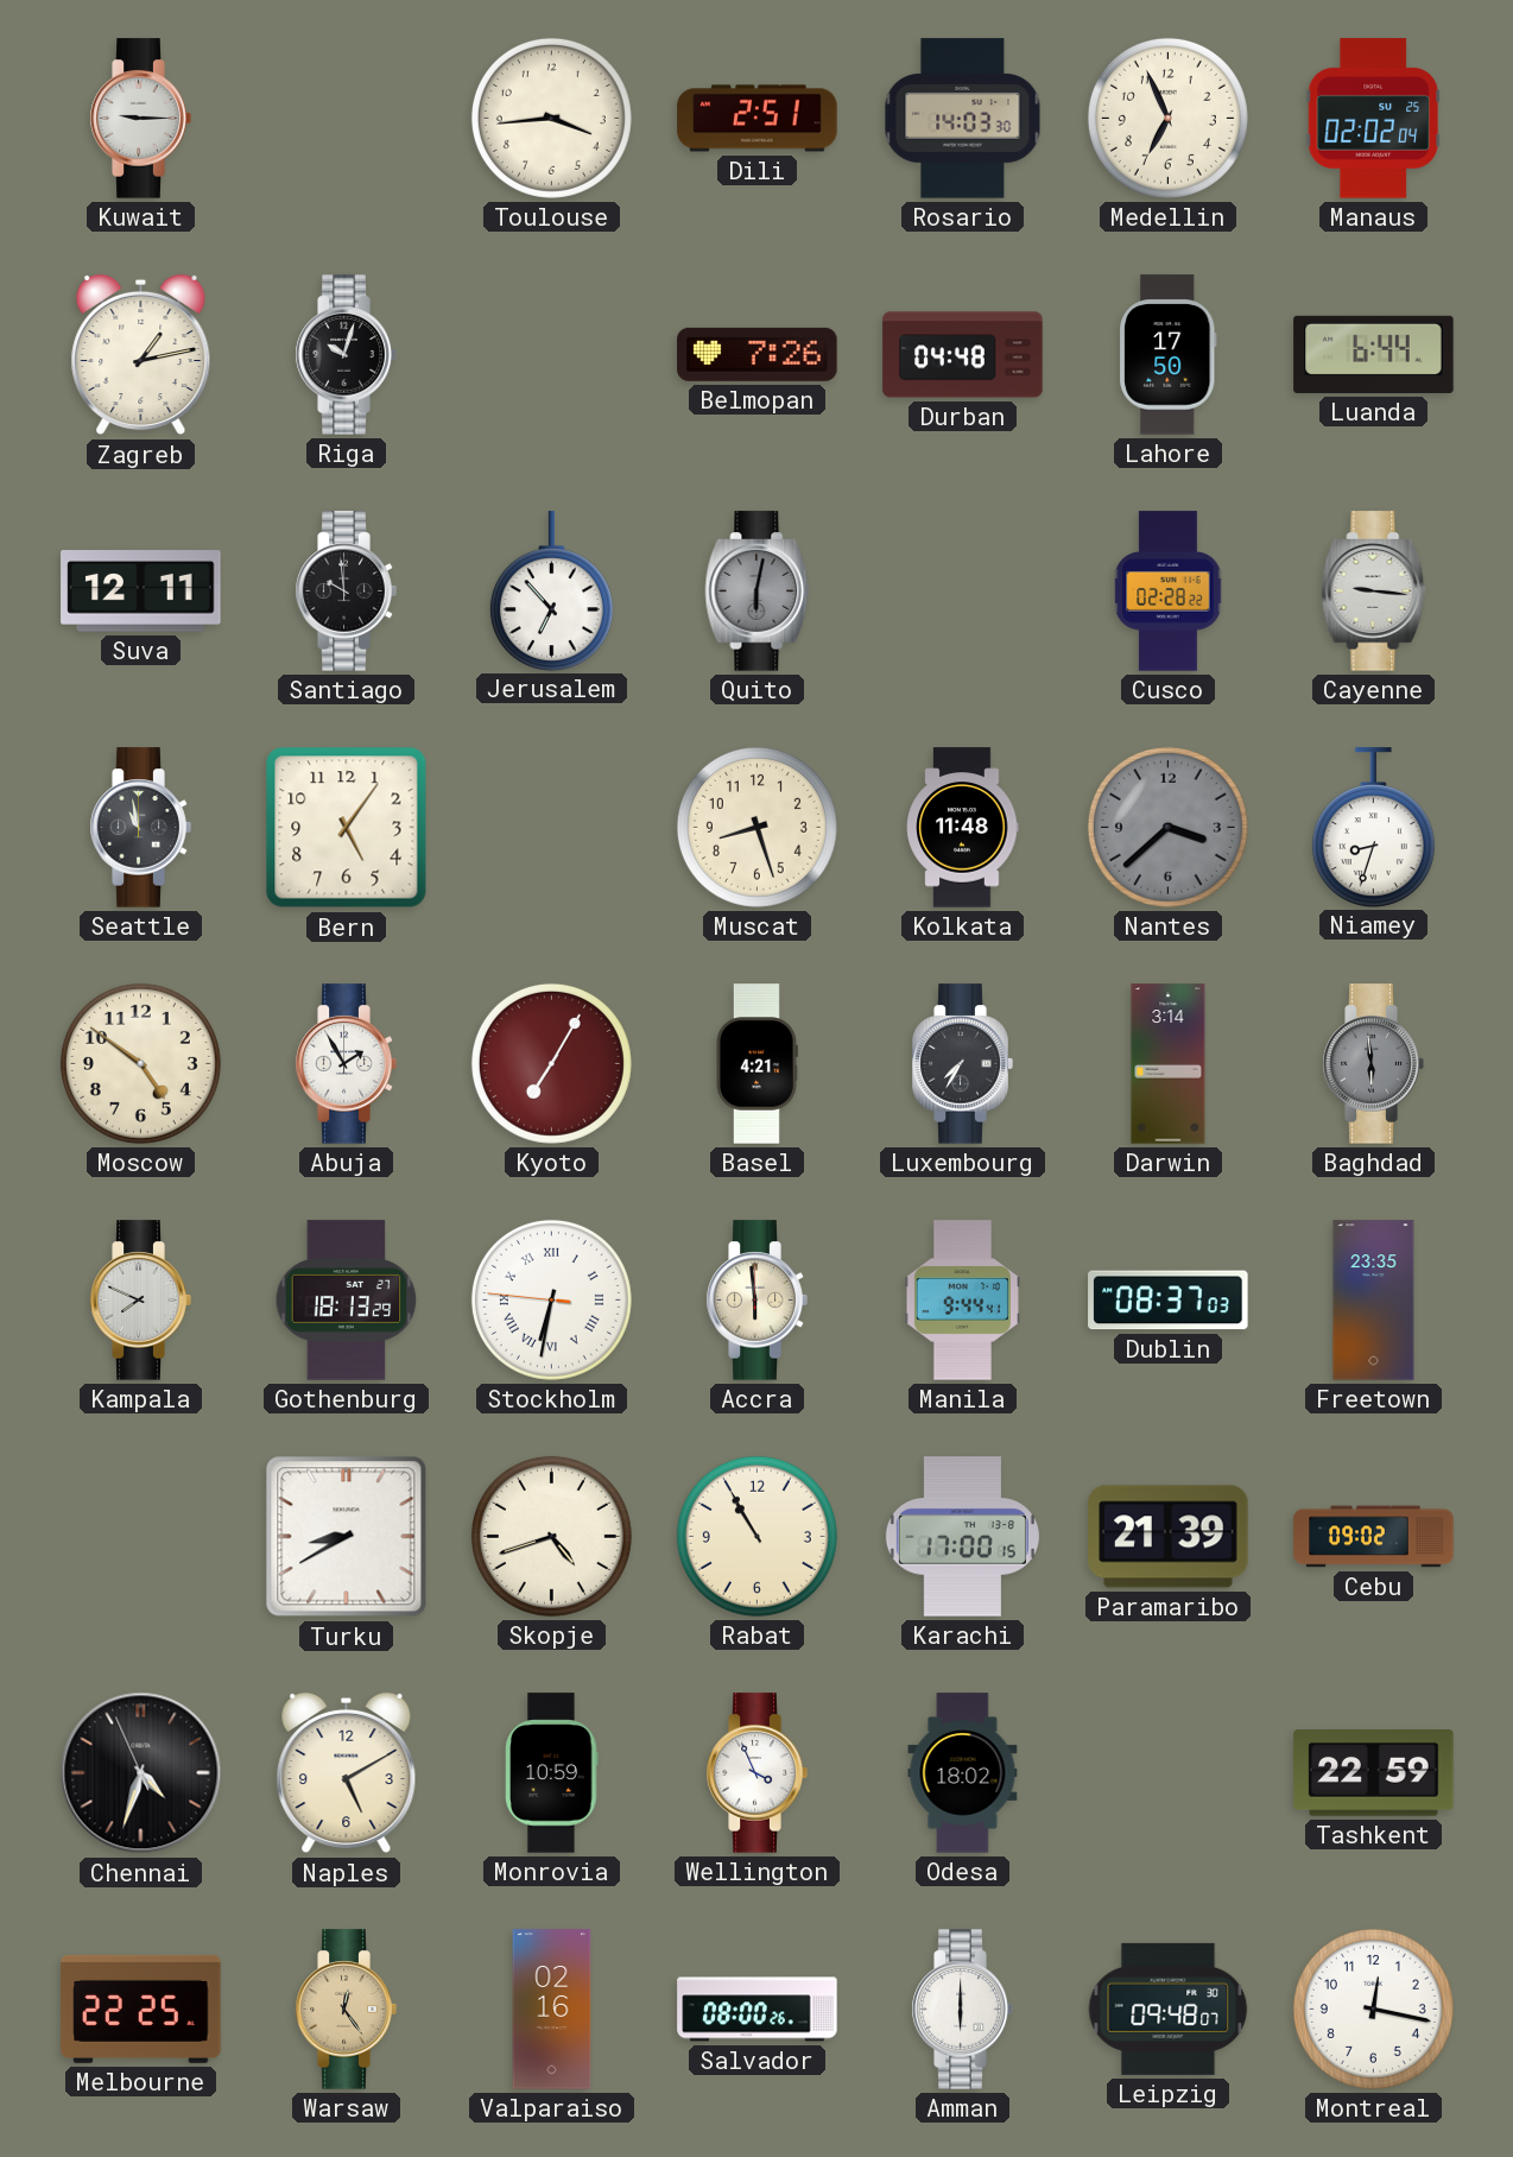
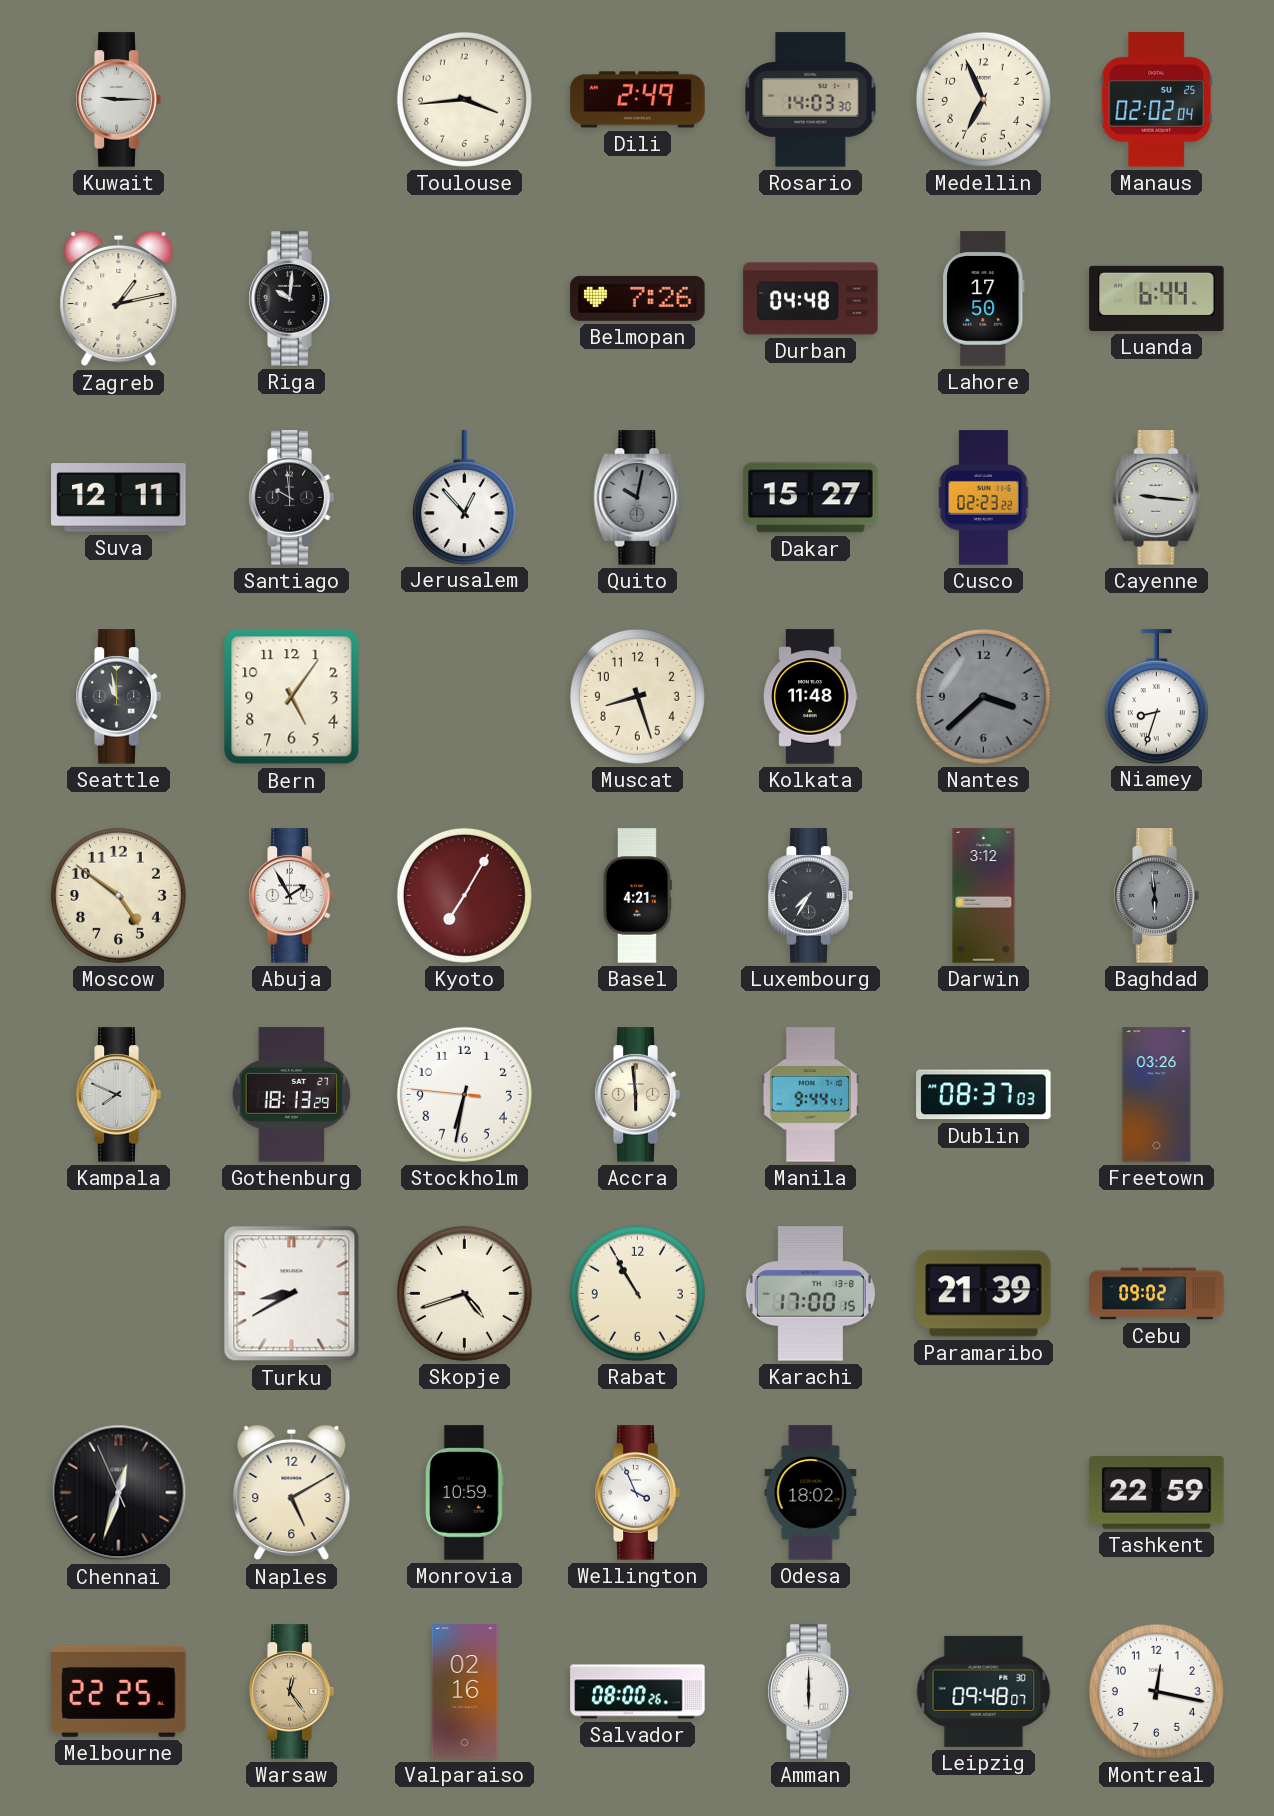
Dili: 2:51 -> 2:49
Riga: 10:03 -> 10:01
Jerusalem: 6:53 -> 12:53
Quito: 6:02 -> 10:02
Dakar: none -> 15:27
Cusco: 02:28 -> 02:23
Darwin: 3:14 -> 3:12
Stockholm numerals: Roman -> Arabic
Freetown: 23:35 -> 03:26
Chennai: 4:32 -> 12:32
